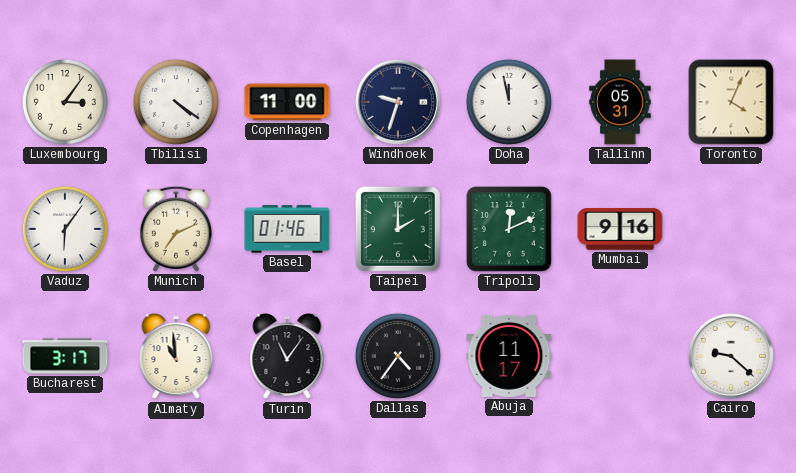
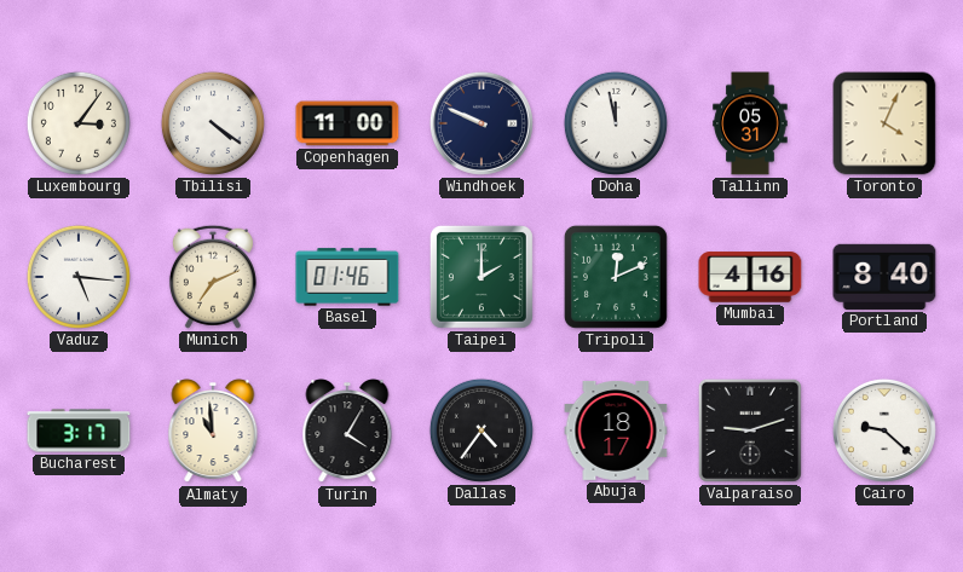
Windhoek: 9:33 -> 9:49
Vaduz: 6:06 -> 5:16
Mumbai: 9:16 -> 4:16
Portland: none -> 8:40
Turin: 11:06 -> 4:05
Abuja: 11:17 -> 18:17
Valparaiso: none -> 9:12
